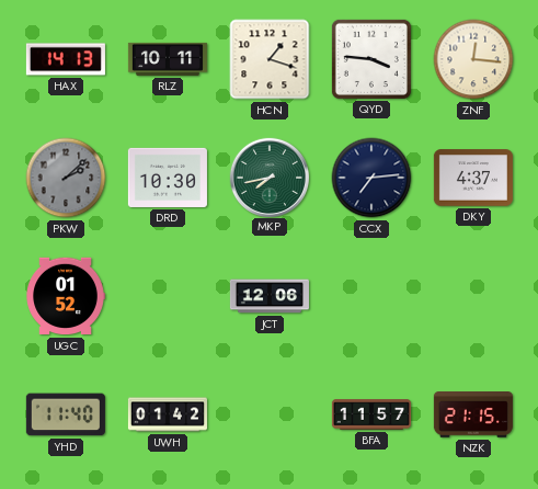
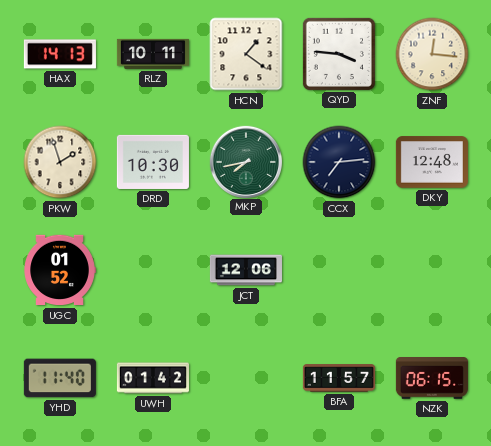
HCN: 1:18 -> 1:21
PKW: 2:08 -> 1:57
PKW dial: grey -> cream
DKY: 4:37 -> 12:48
NZK: 21:15 -> 06:15
